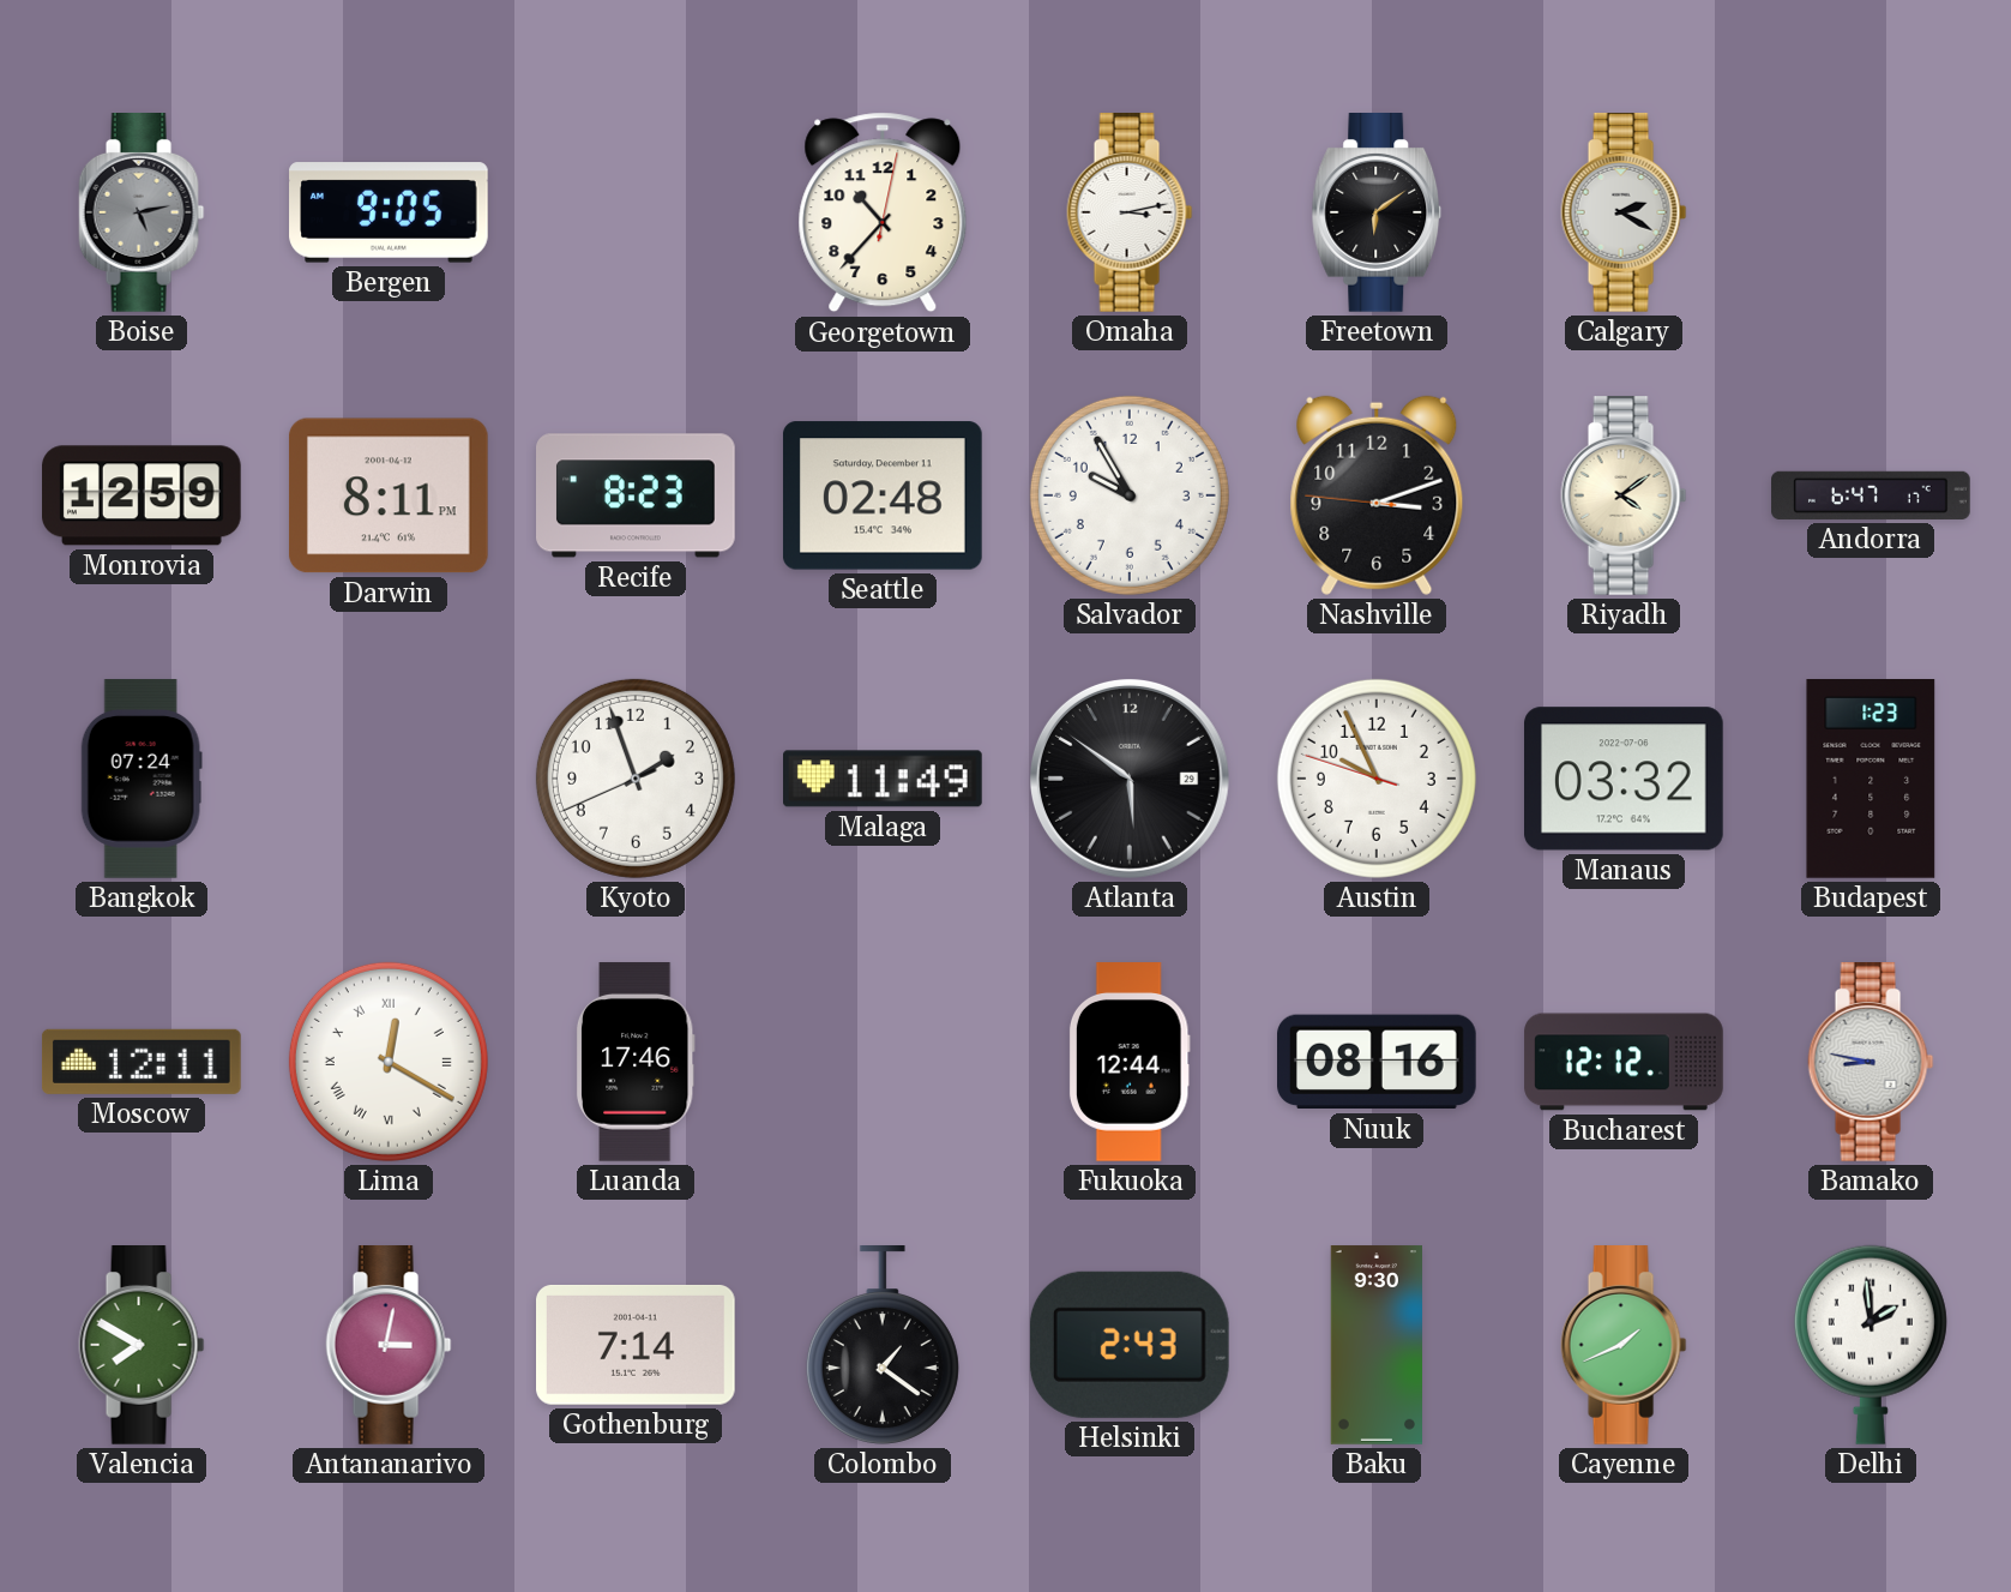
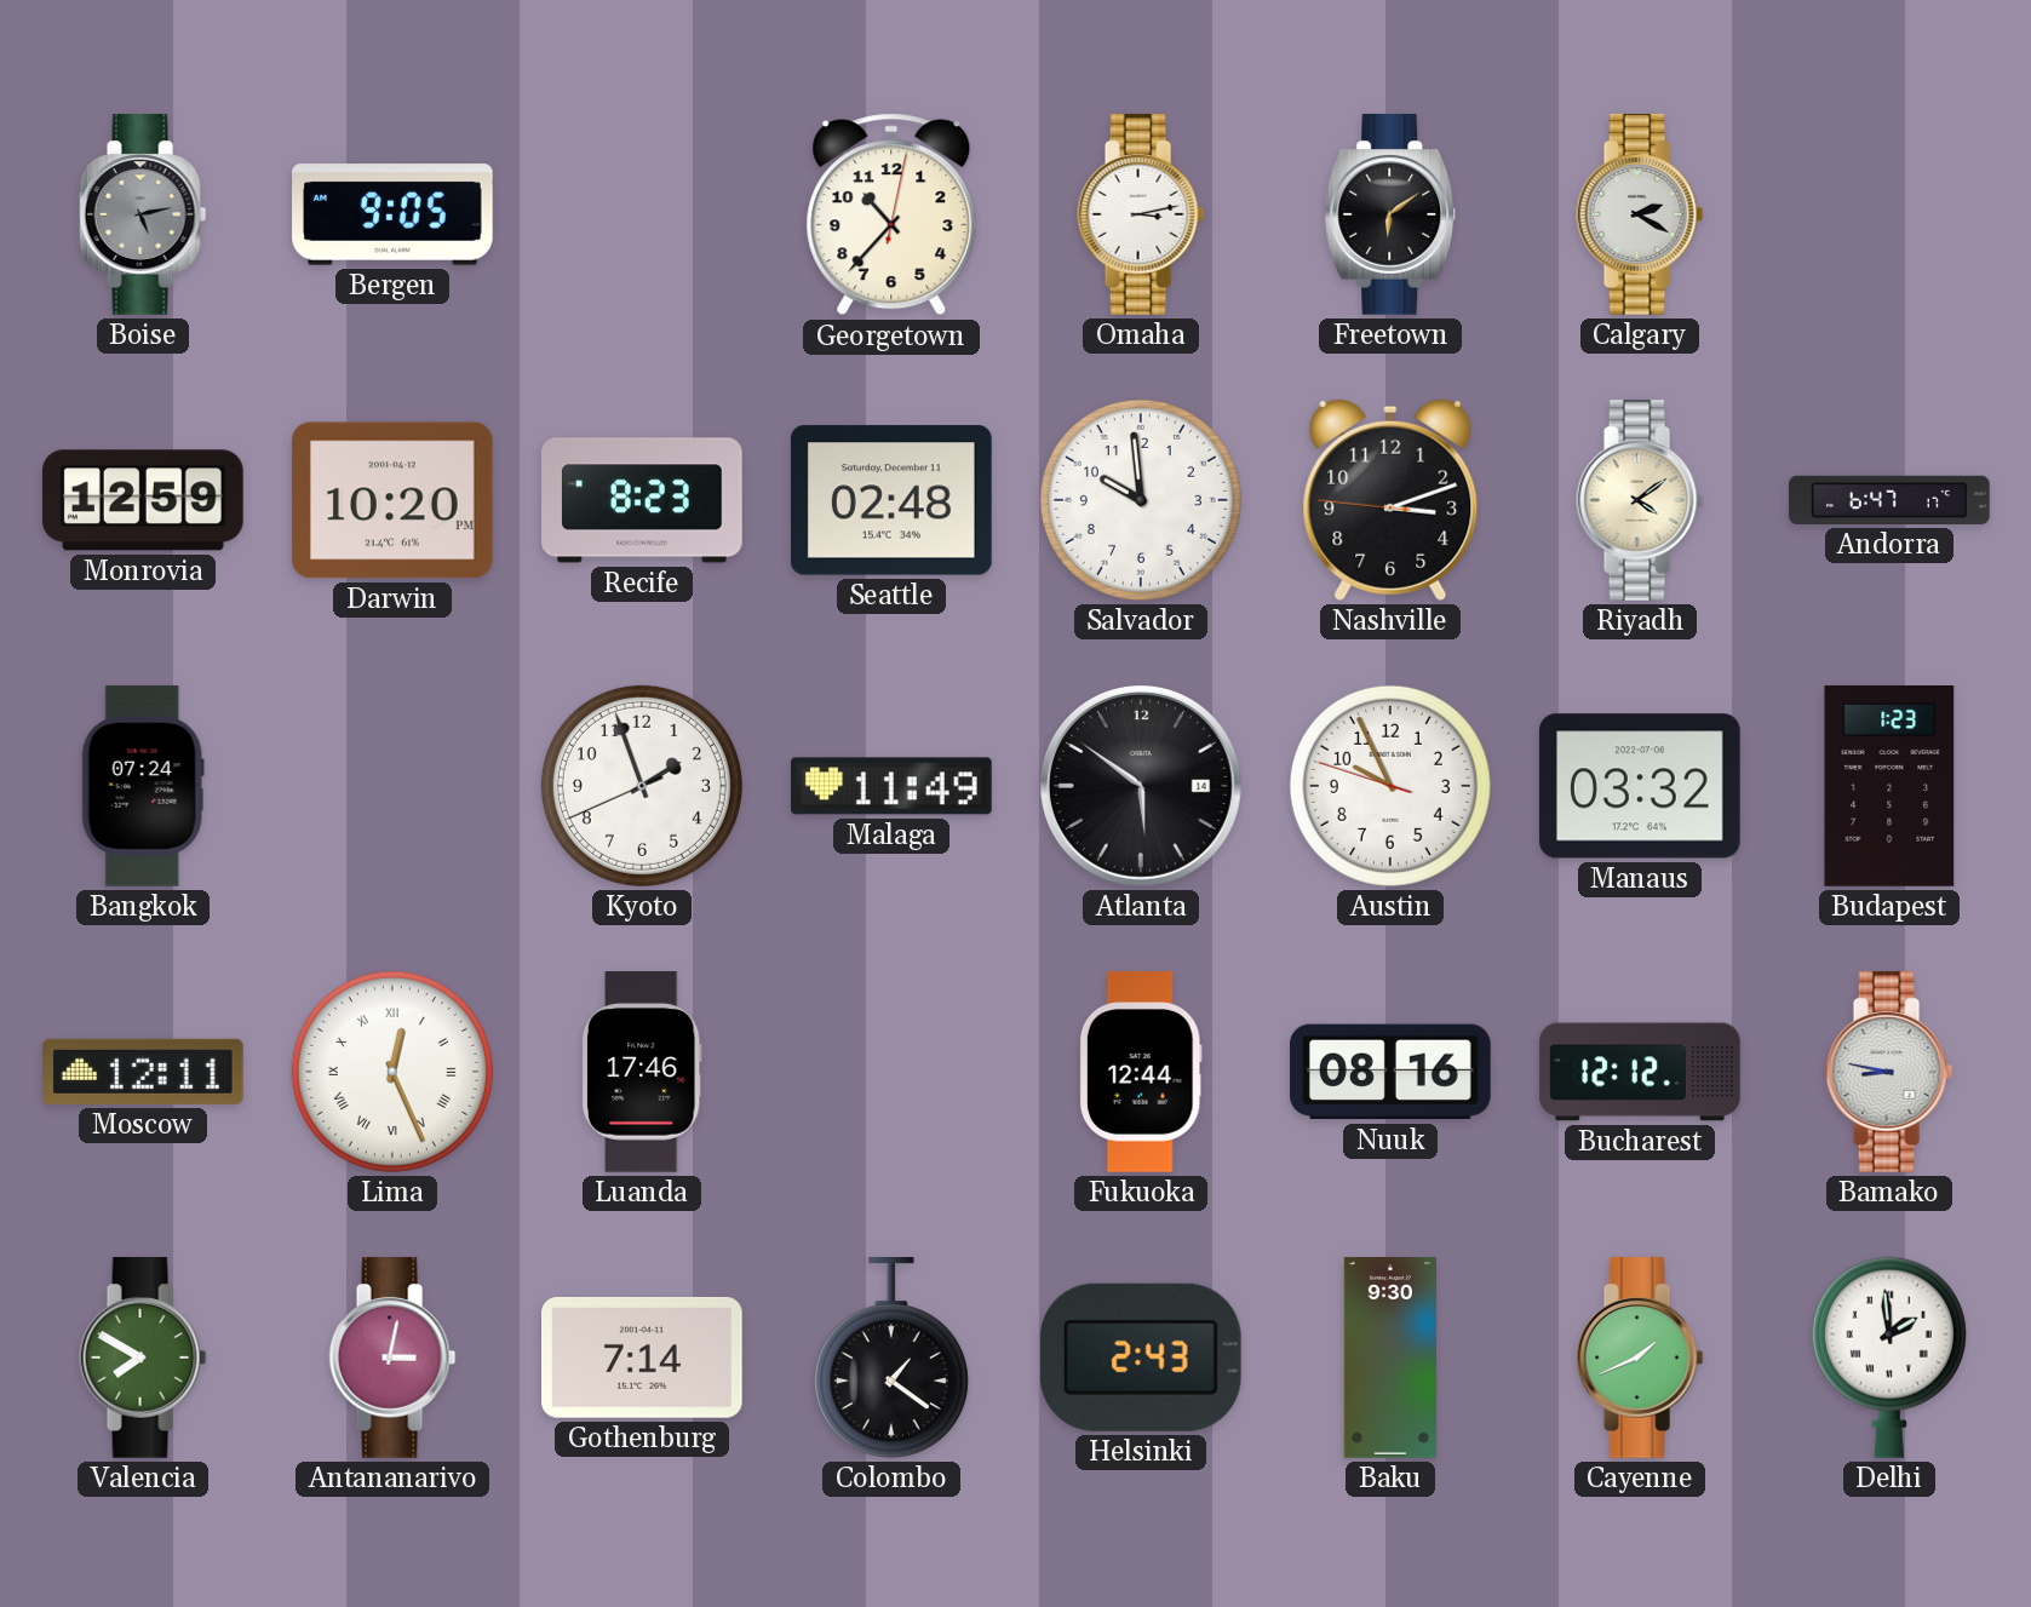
Darwin: 8:11 -> 10:20
Salvador: 9:55 -> 9:59
Atlanta date: 29 -> 14
Lima: 12:20 -> 12:26
